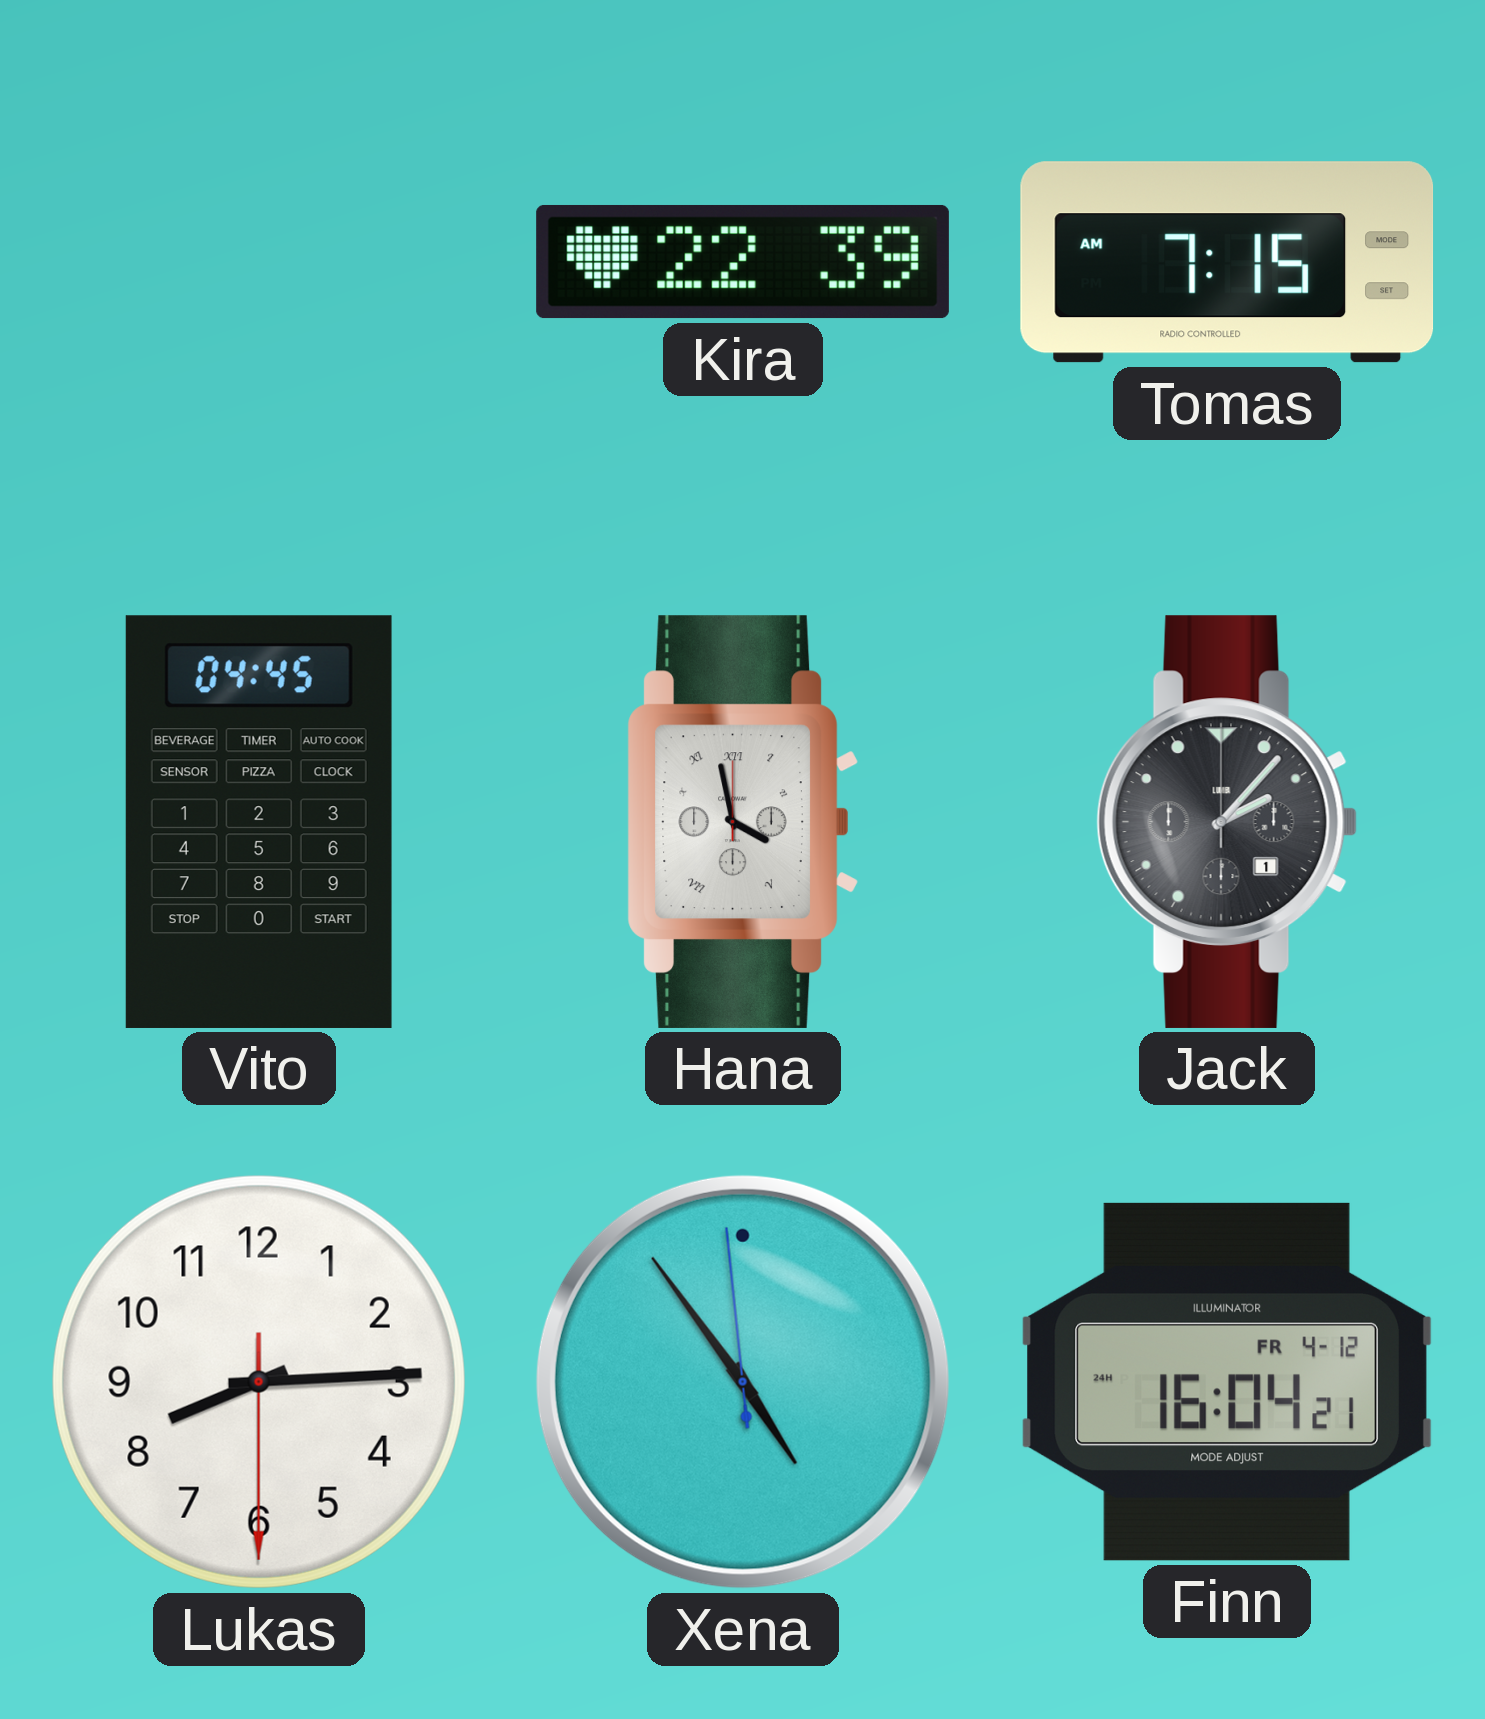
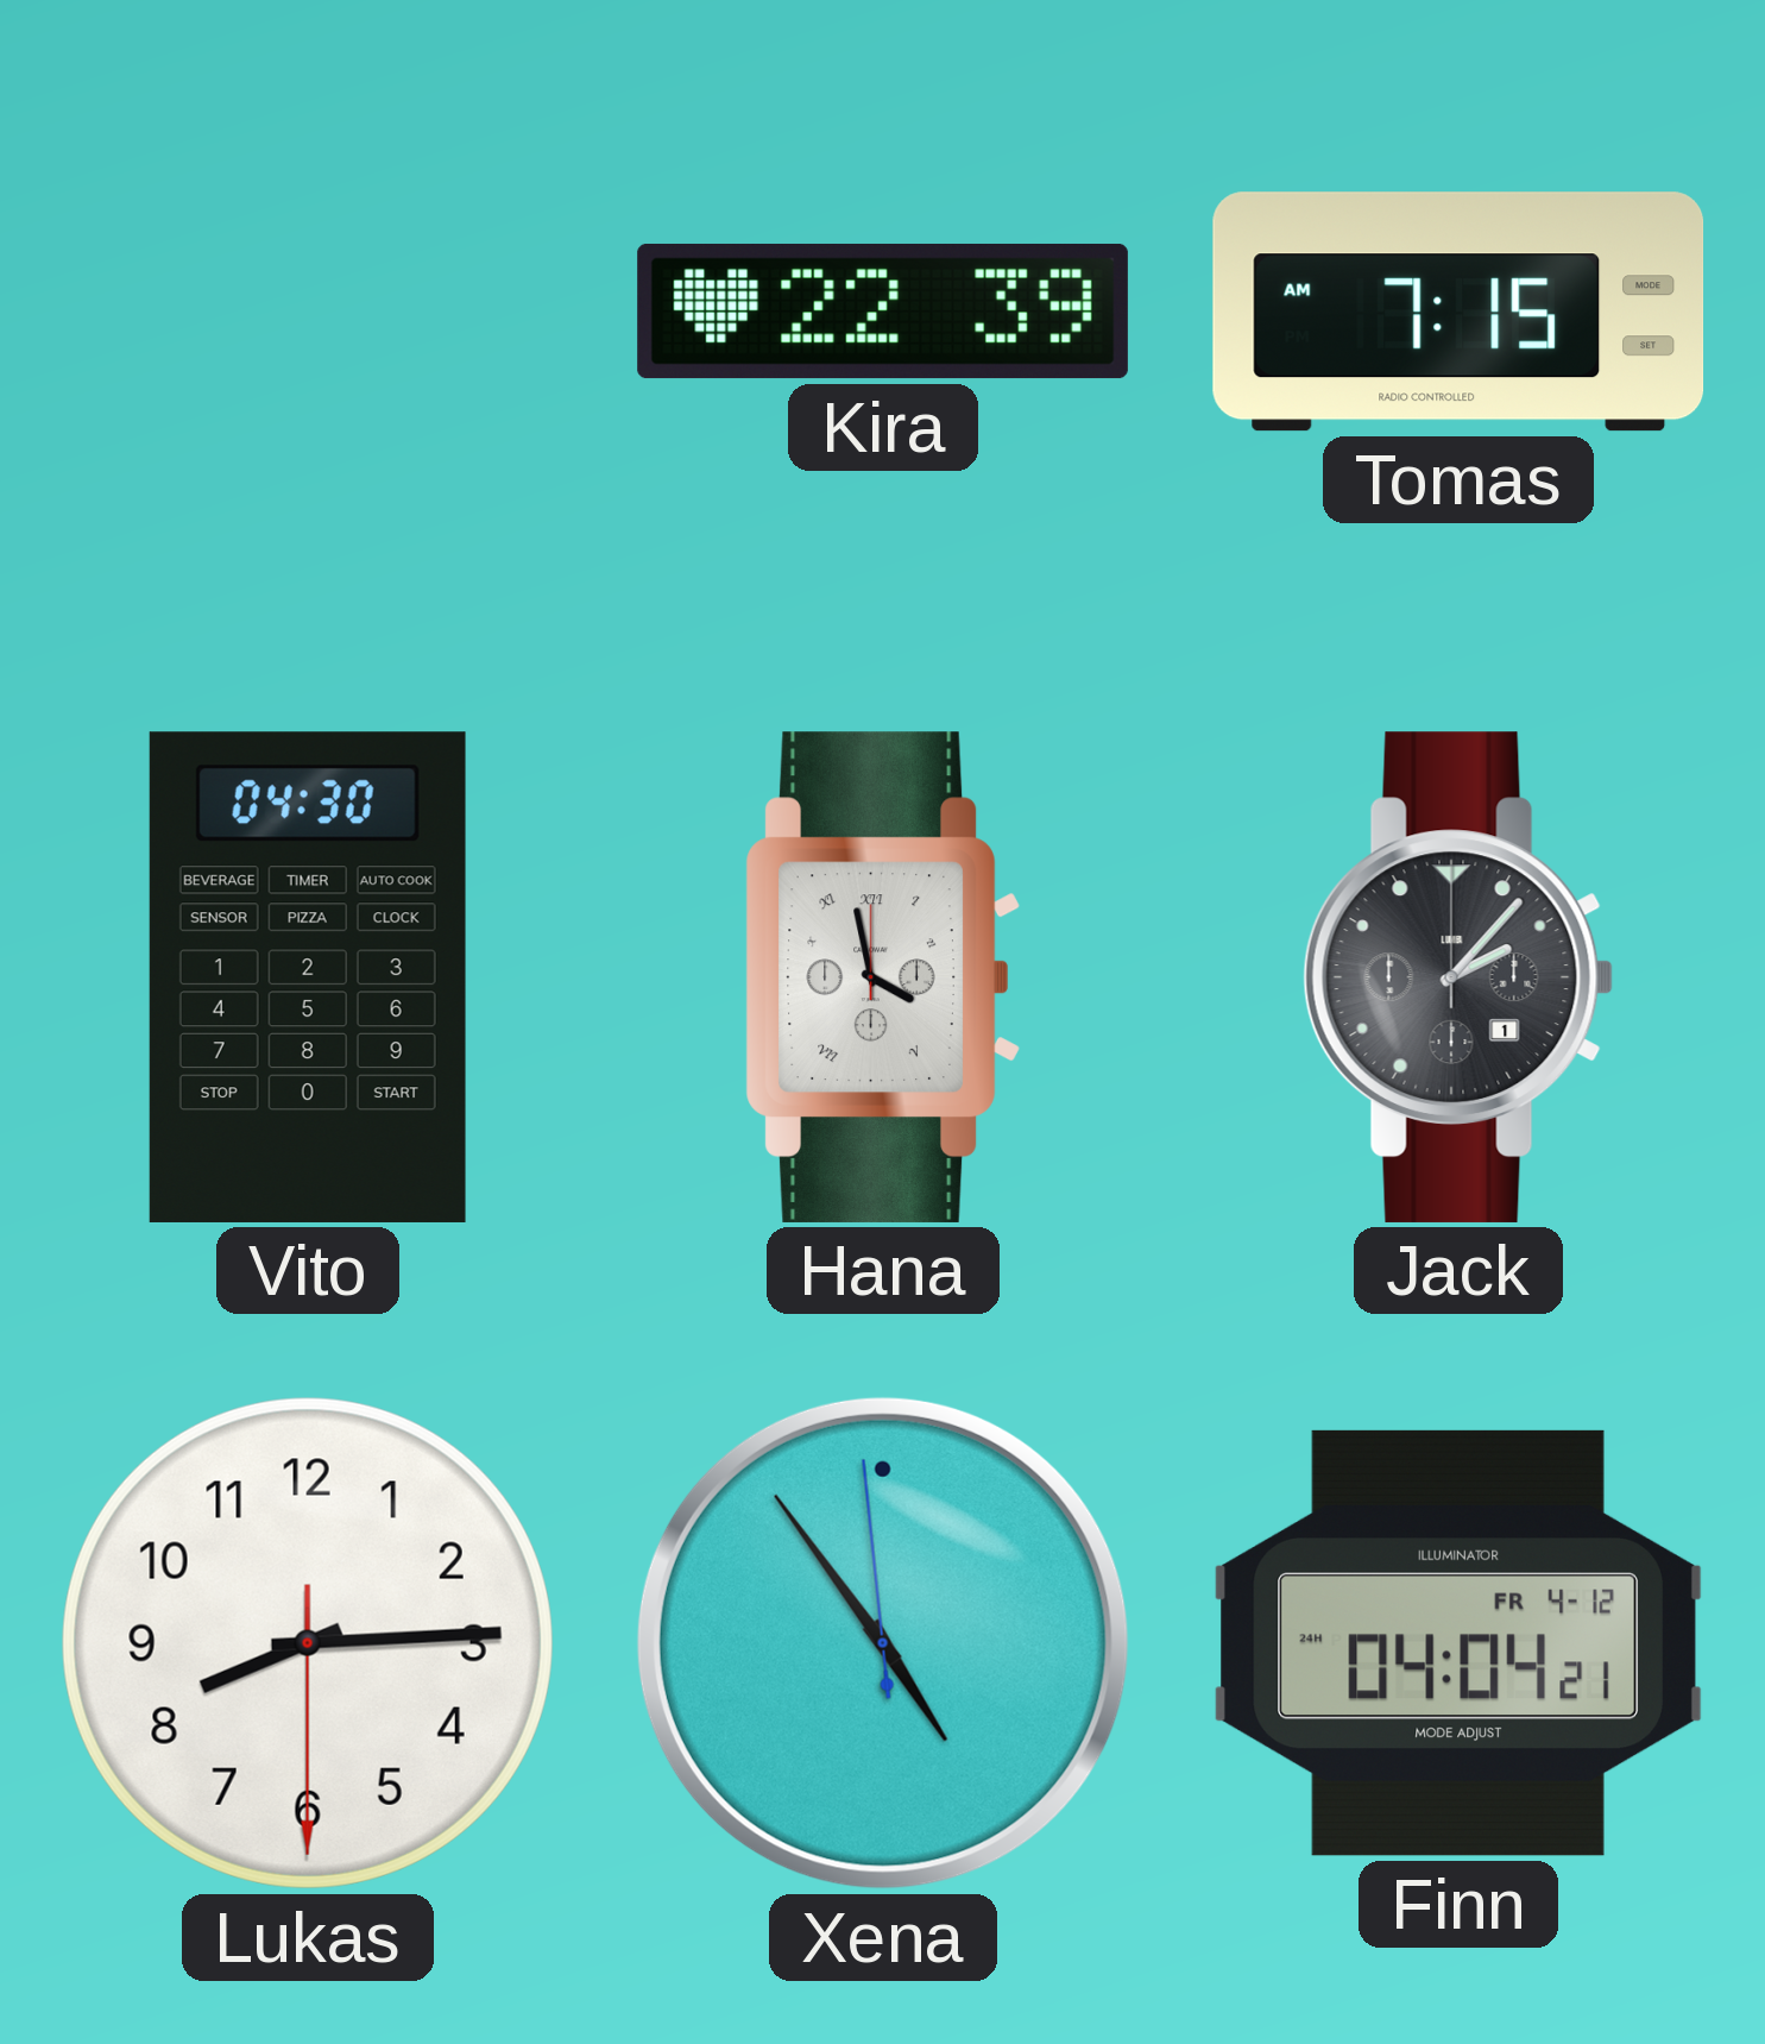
Vito: 04:45 -> 04:30
Finn: 16:04 -> 04:04
